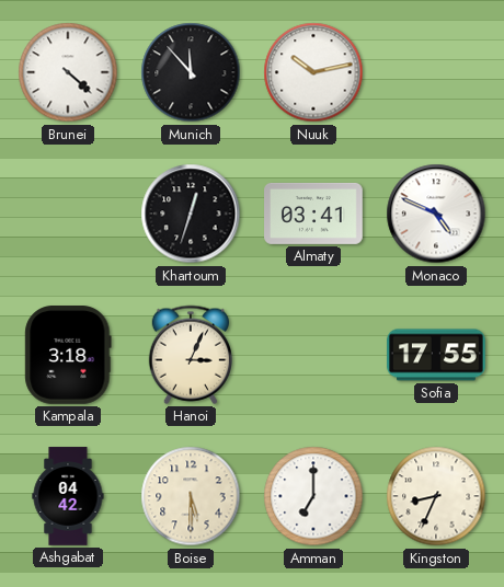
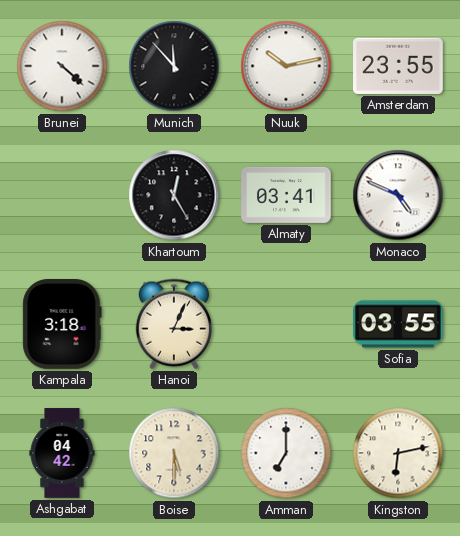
Amsterdam: none -> 23:55
Khartoum: 12:33 -> 12:25
Sofia: 17:55 -> 03:55
Kingston: 8:34 -> 6:13
